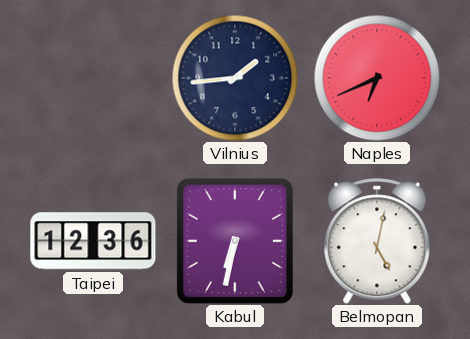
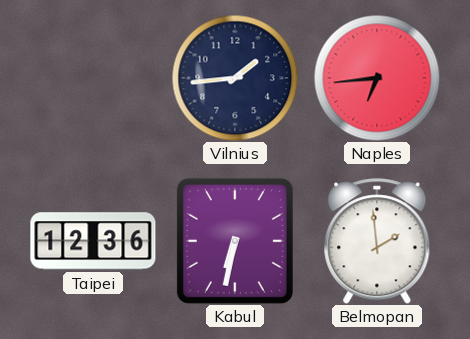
Naples: 6:41 -> 6:44
Belmopan: 5:02 -> 1:59
